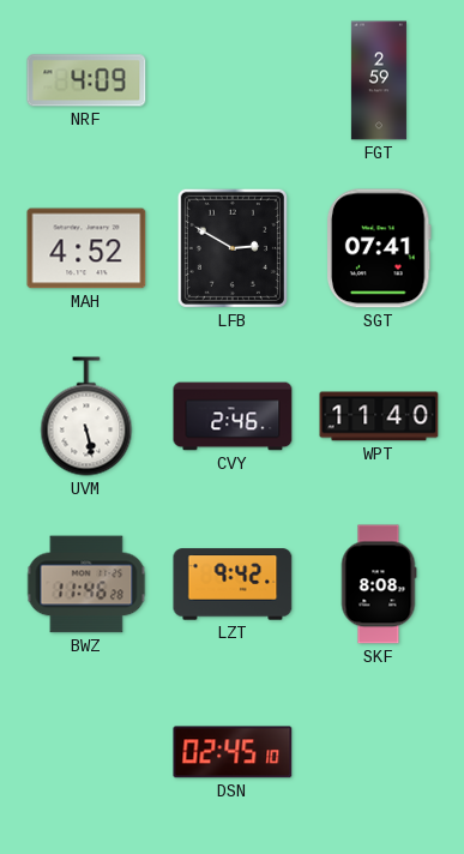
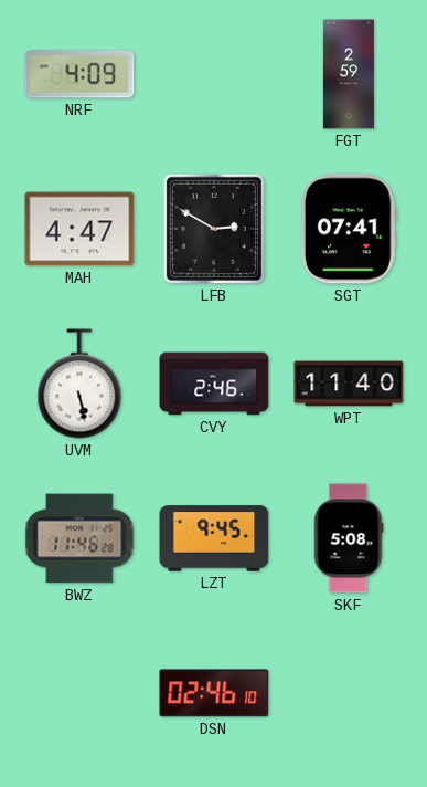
MAH: 4:52 -> 4:47
LZT: 9:42 -> 9:45
SKF: 8:08 -> 5:08
DSN: 02:45 -> 02:46
